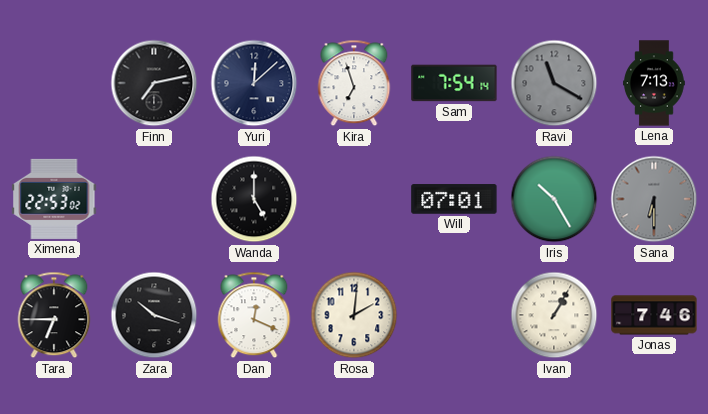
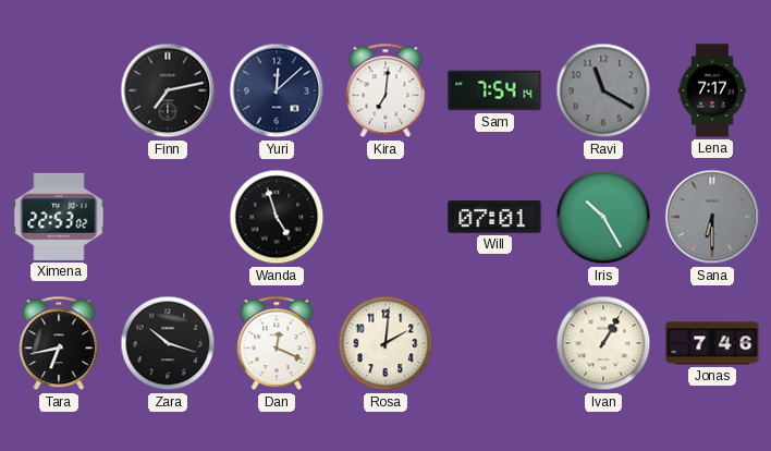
Kira: 6:57 -> 7:01
Lena: 7:13 -> 7:17
Wanda: 5:00 -> 4:57
Tara: 6:45 -> 6:43
